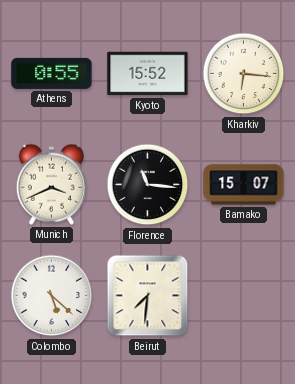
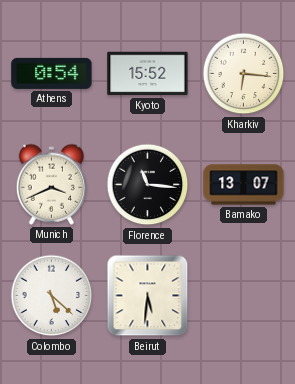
Athens: 0:55 -> 0:54
Bamako: 15:07 -> 13:07
Beirut: 7:31 -> 5:31
